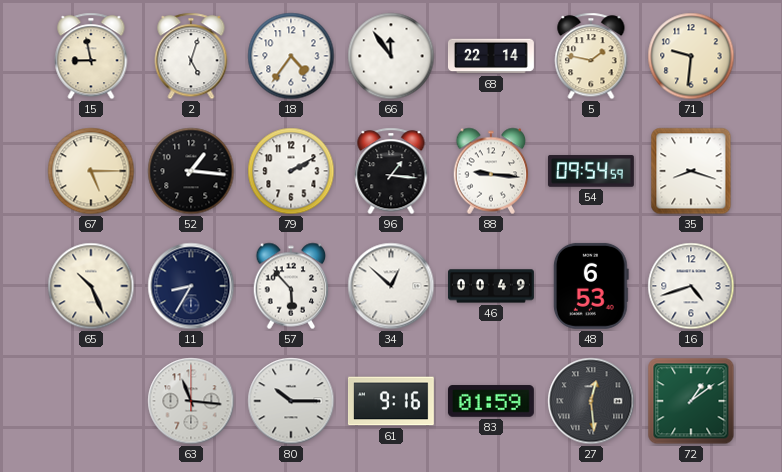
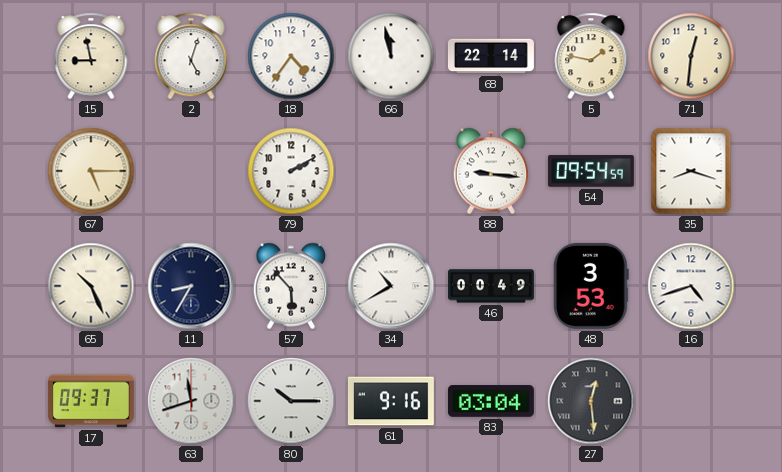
66: 11:54 -> 11:58
71: 9:31 -> 12:31
52: 1:16 -> none
96: 1:16 -> none
34: 12:52 -> 10:40
48: 6:53 -> 3:53
17: none -> 09:37
63: 11:16 -> 11:42
83: 01:59 -> 03:04
72: 1:09 -> none
